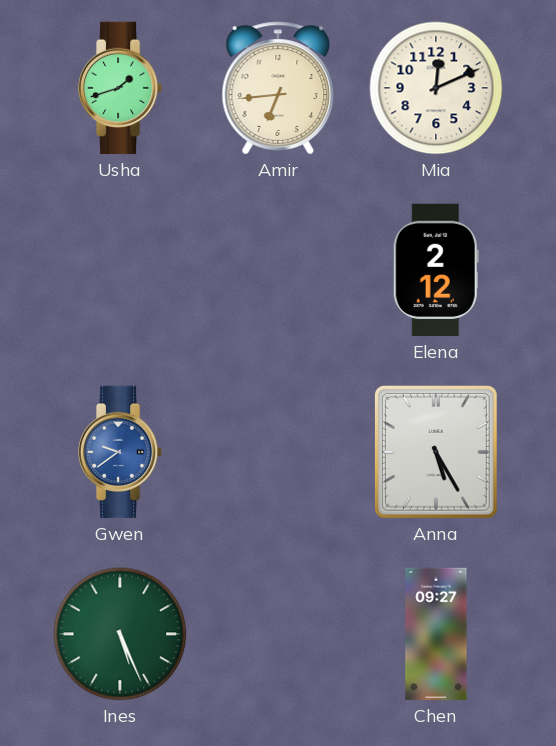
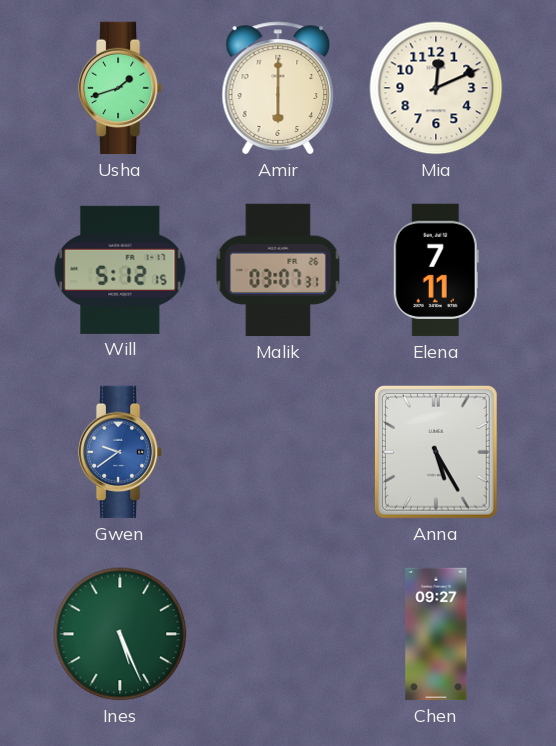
Amir: 6:44 -> 6:00
Will: none -> 5:12
Malik: none -> 03:07
Elena: 2:12 -> 7:11
